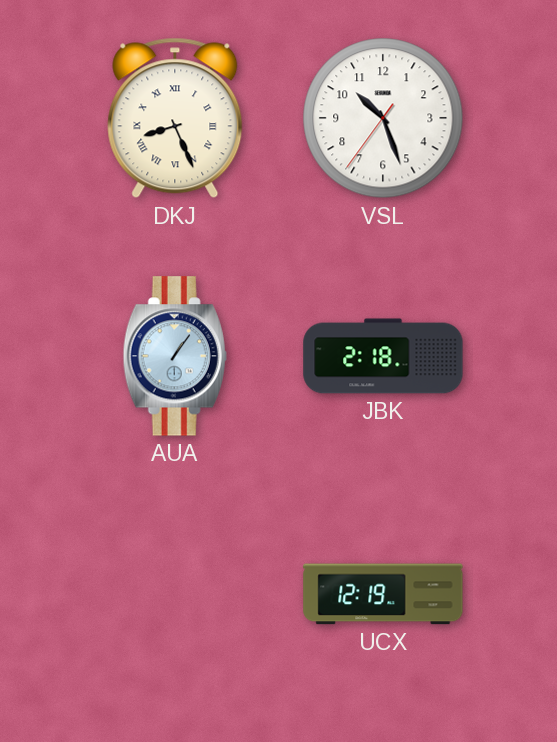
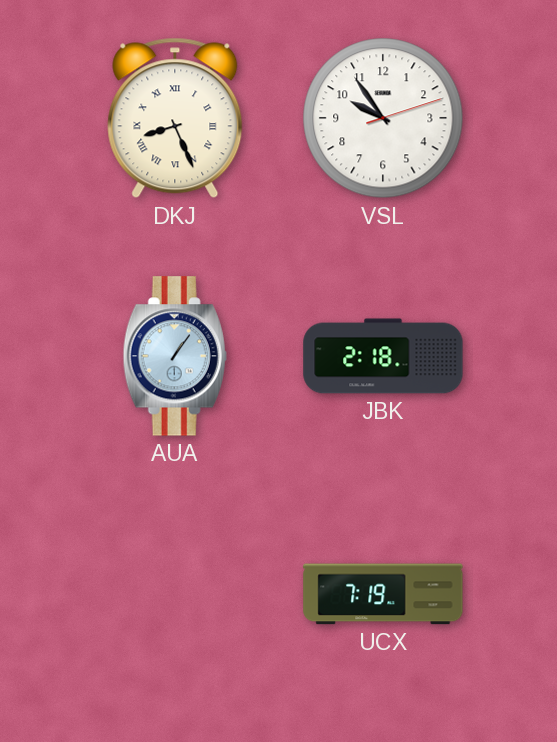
VSL: 10:26 -> 9:54
UCX: 12:19 -> 7:19
